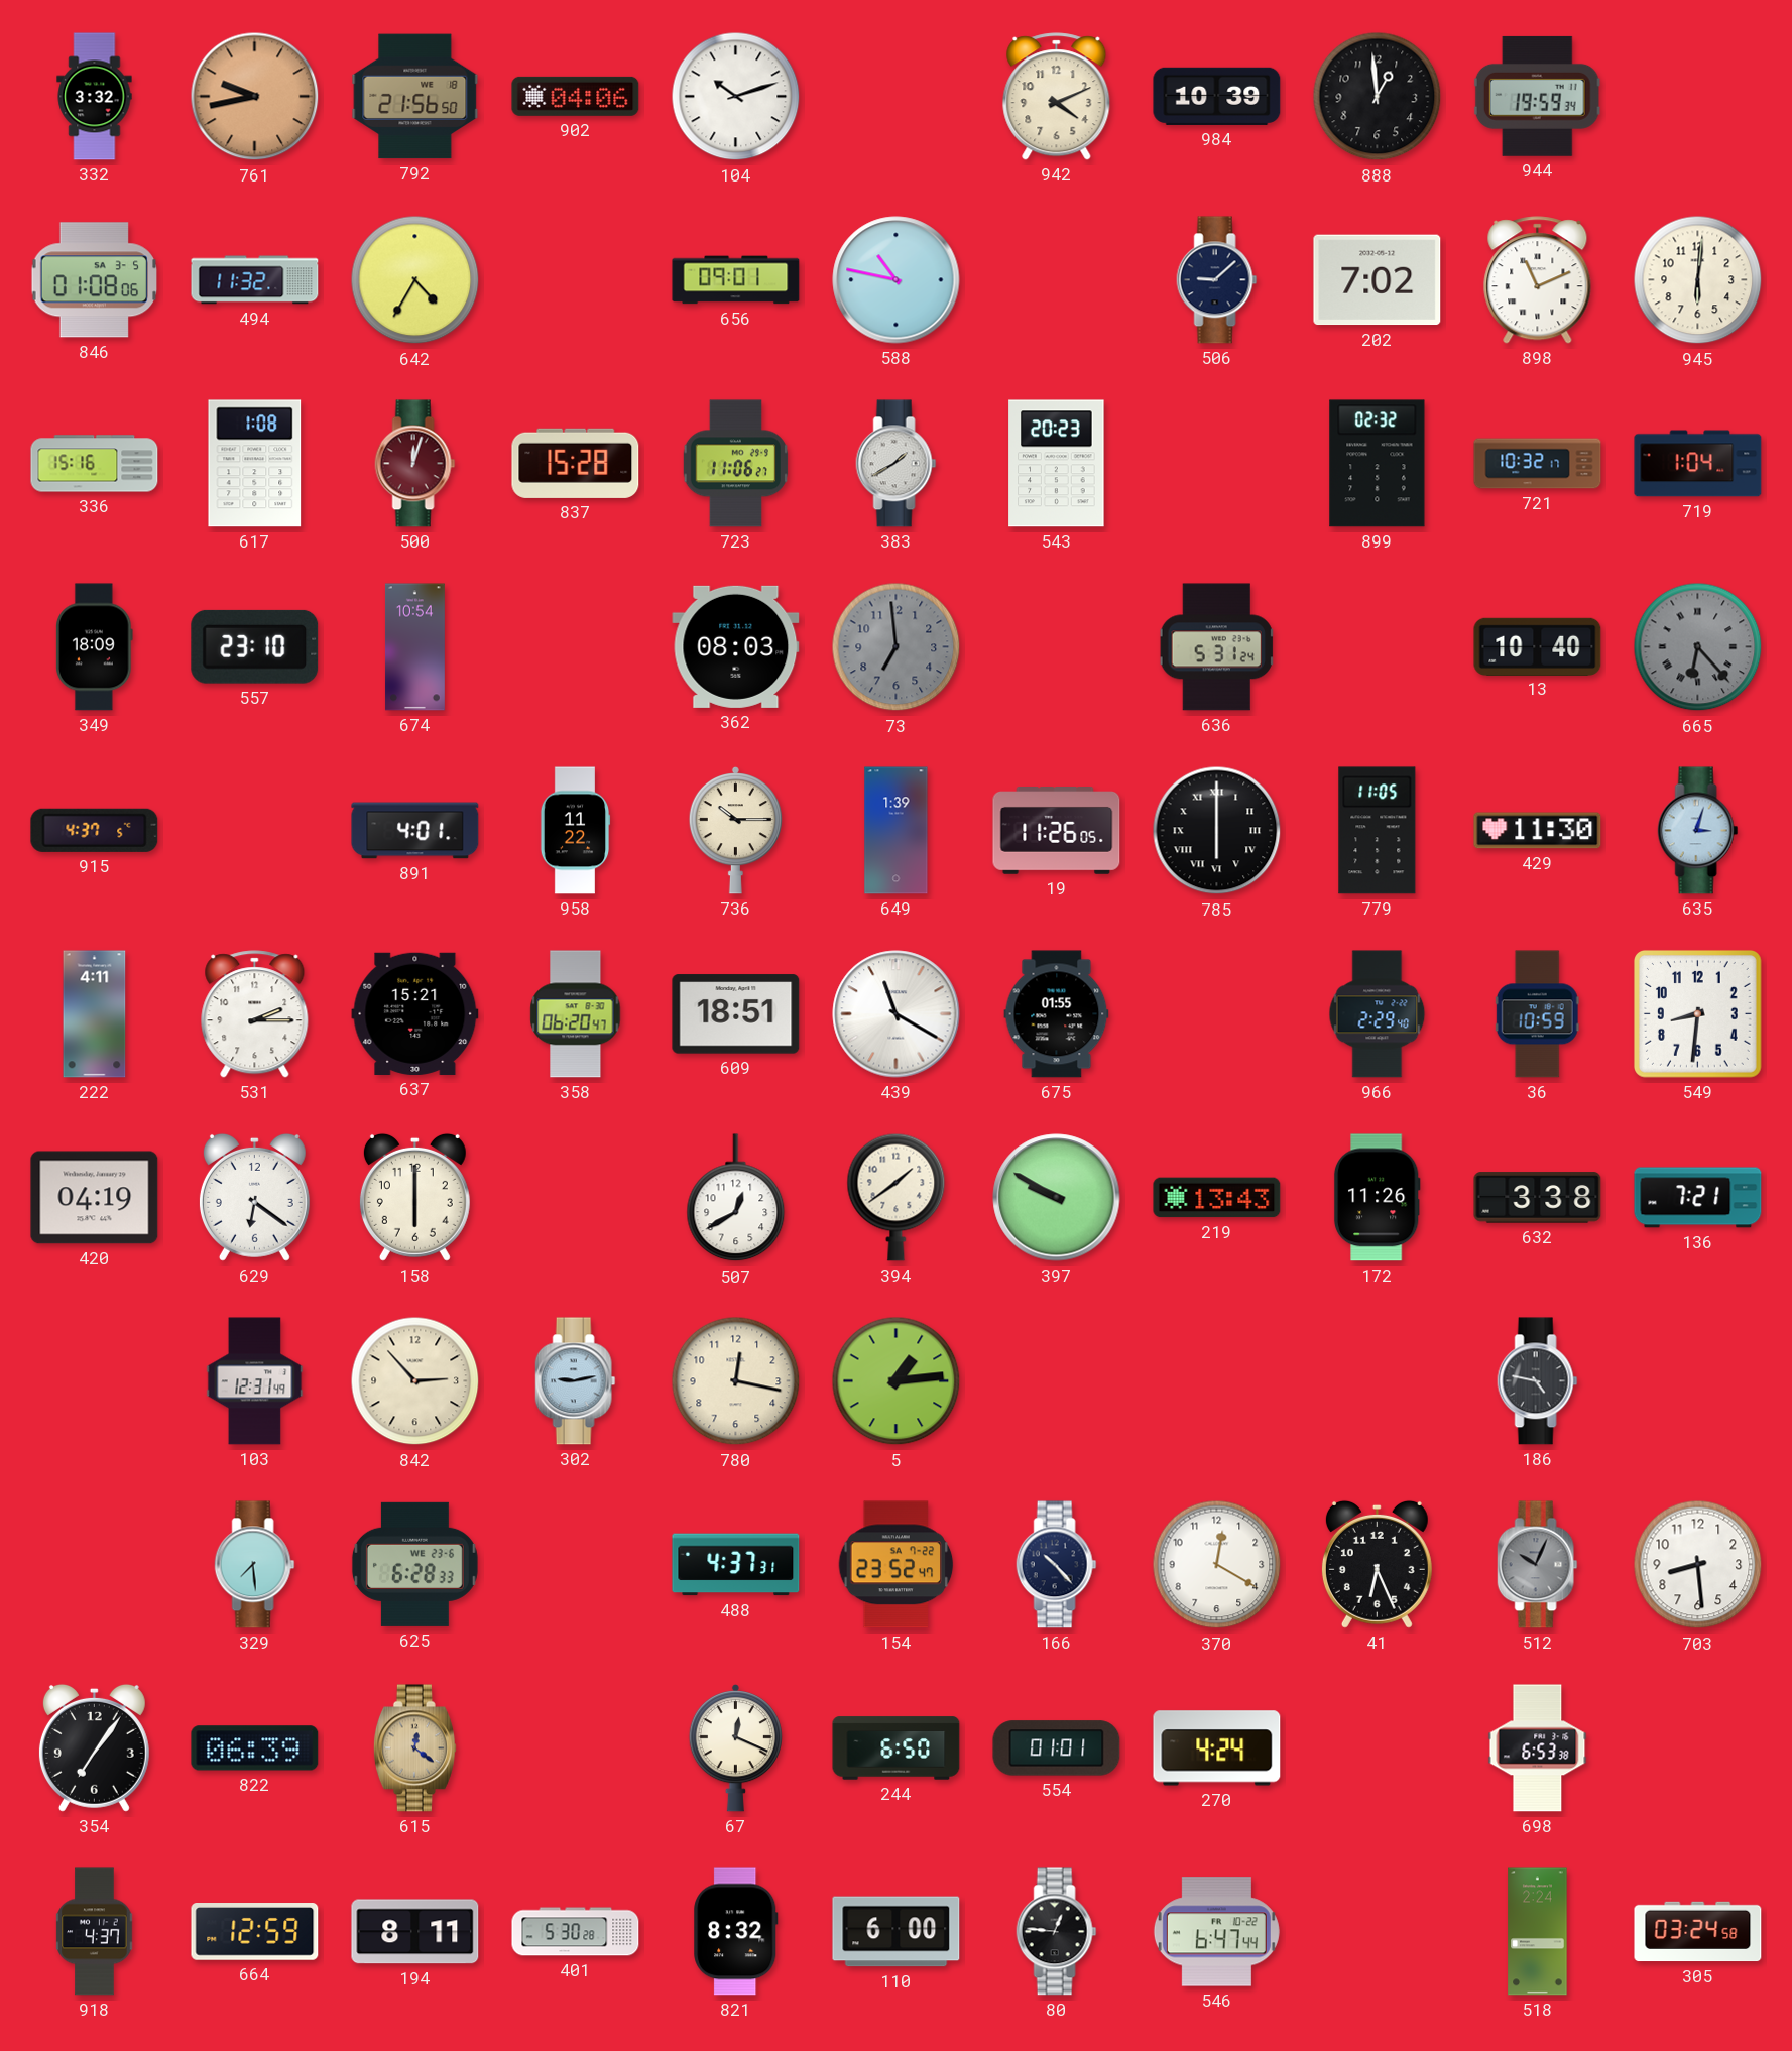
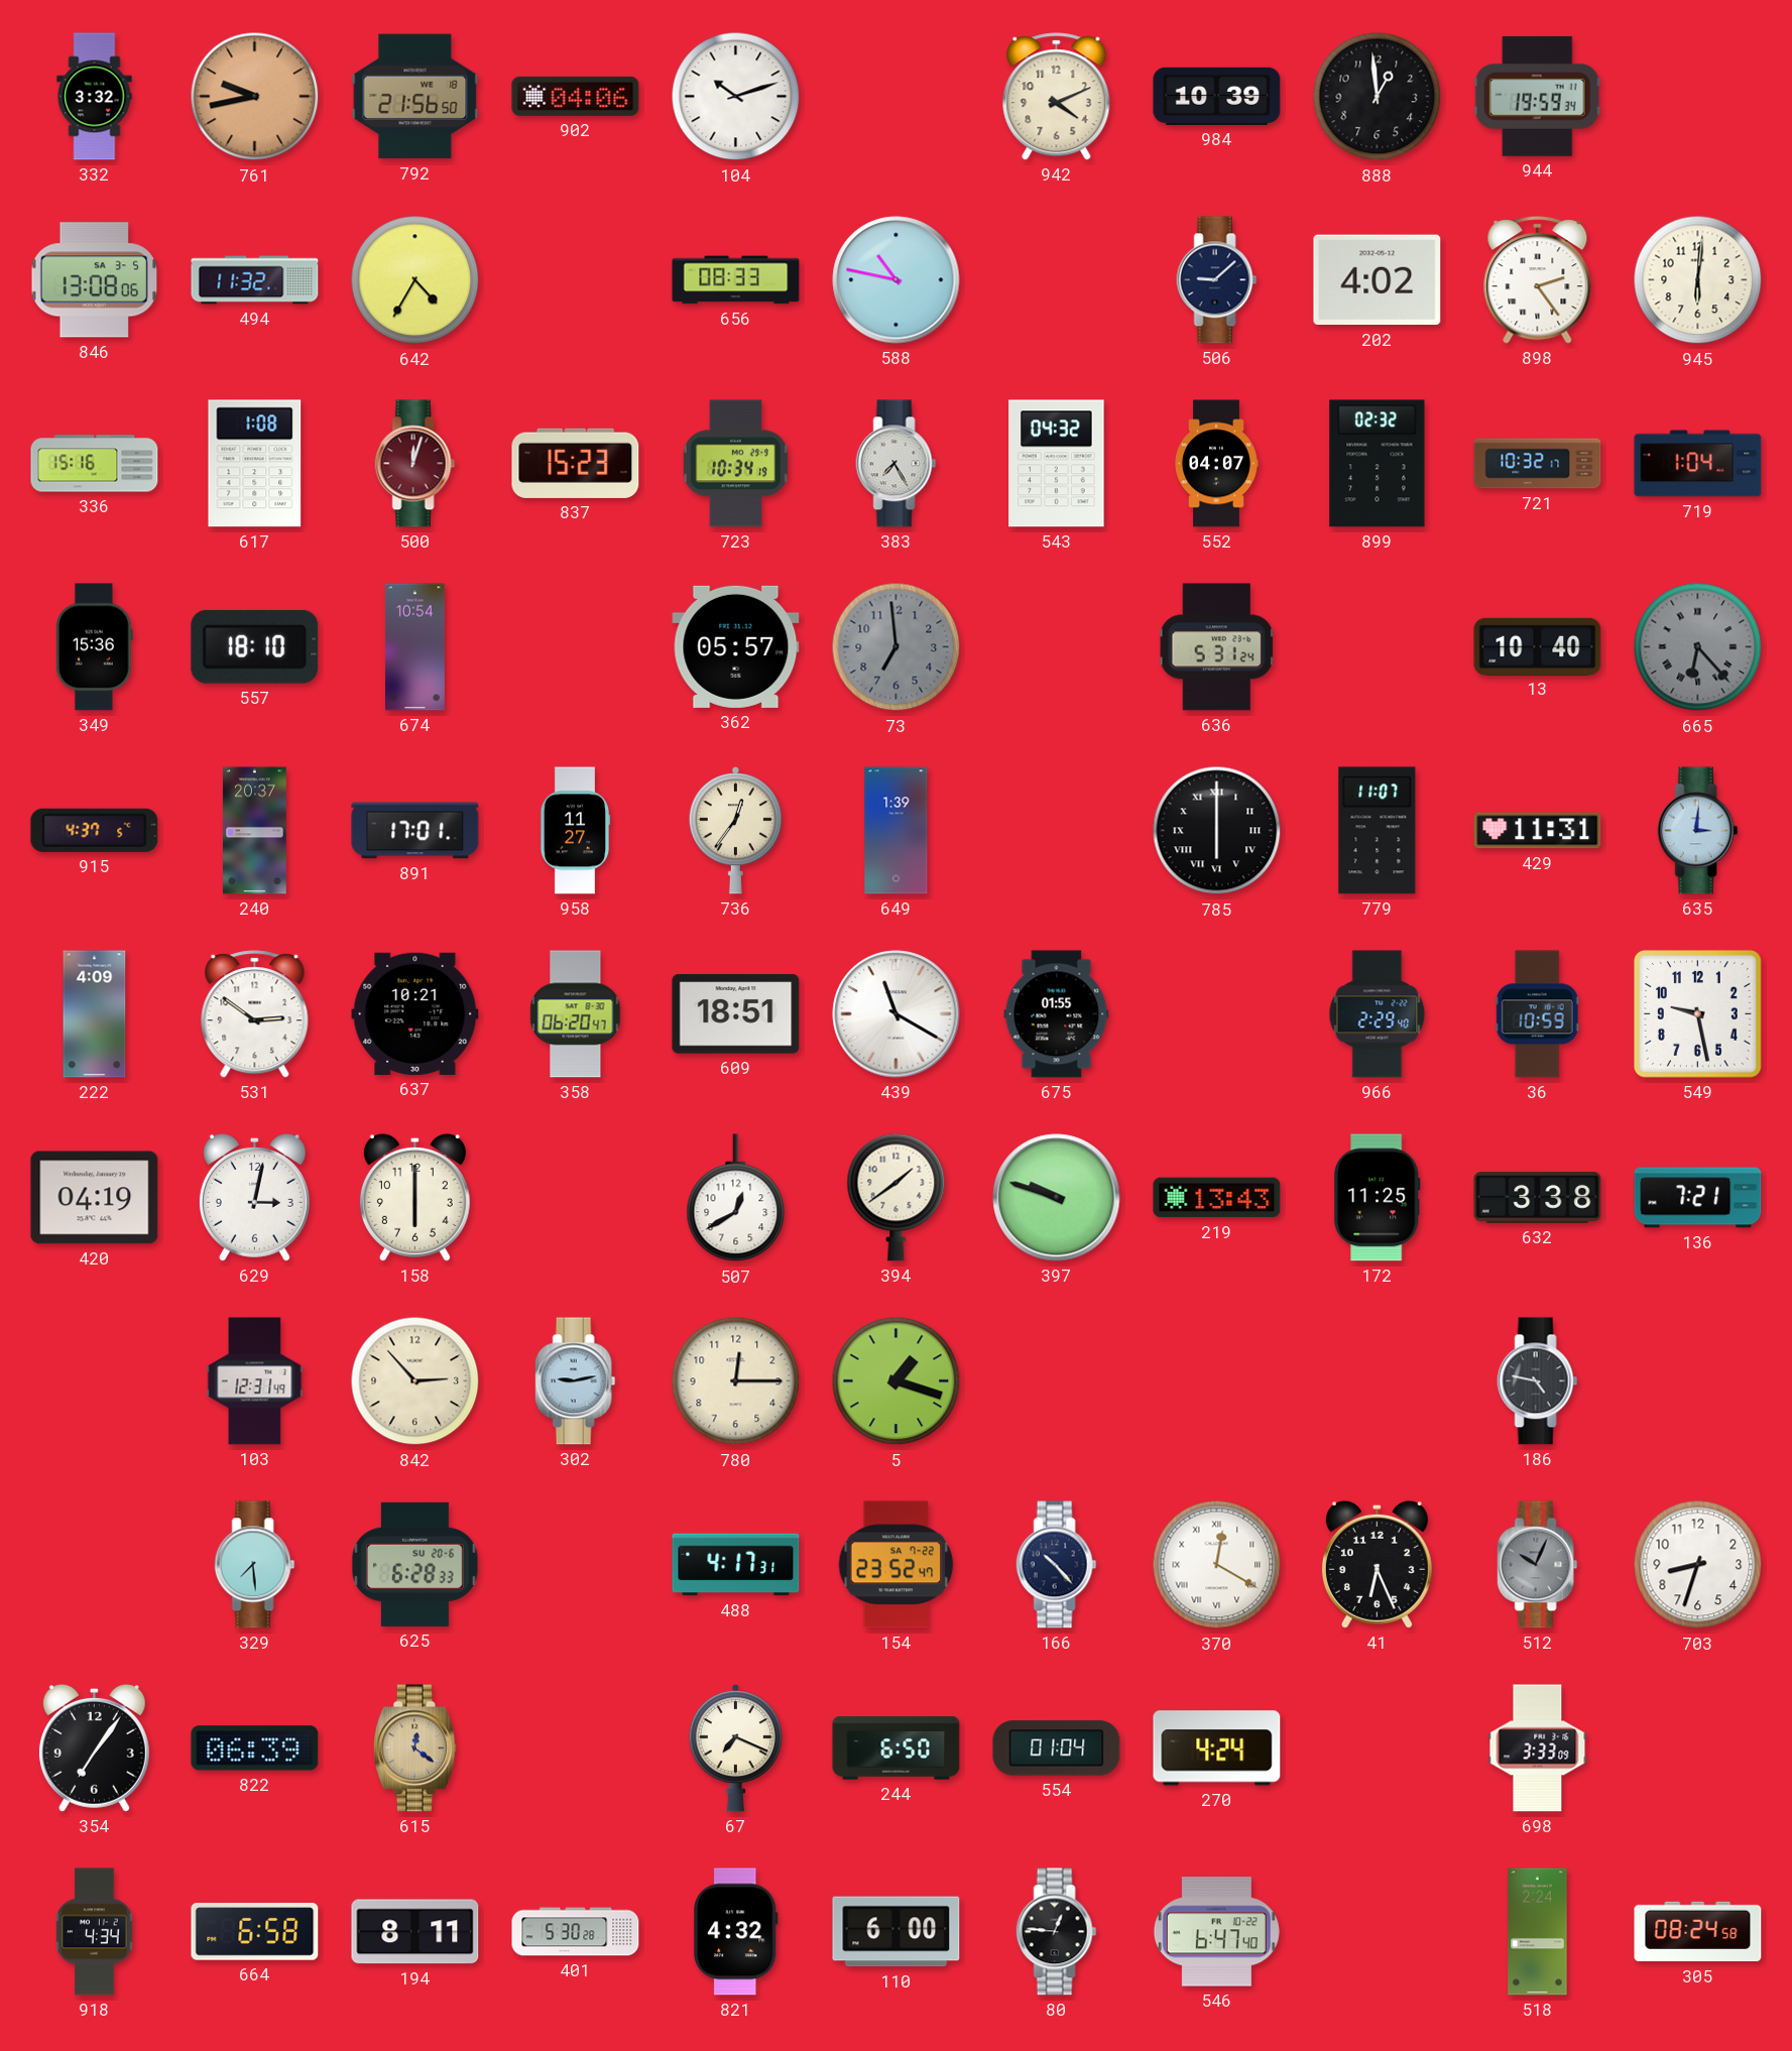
846: 01:08 -> 13:08
656: 09:01 -> 08:33
202: 7:02 -> 4:02
898: 11:11 -> 2:24
837: 15:28 -> 15:23
723: 11:06 -> 10:34
383: 1:40 -> 7:25
543: 20:23 -> 04:32
552: none -> 04:07
349: 18:09 -> 15:36
557: 23:10 -> 18:10
362: 08:03 -> 05:57
240: none -> 20:37
891: 4:01 -> 17:01
958: 11:22 -> 11:27
736: 10:15 -> 12:36
19: 11:26 -> none
779: 11:05 -> 11:07
429: 11:30 -> 11:31
635: 3:03 -> 3:01
222: 4:11 -> 4:09
531: 2:15 -> 2:51
637: 15:21 -> 10:21
549: 8:31 -> 9:28
629: 6:21 -> 3:02
397: 9:50 -> 9:48
172: 11:26 -> 11:25
780: 12:17 -> 12:15
5: 1:14 -> 1:18
625 date: WE 23-6 -> SU 20-6
488: 4:37 -> 4:17
370 numerals: Arabic -> Roman
703: 8:29 -> 8:33
67: 12:19 -> 7:19
554: 01:01 -> 01:04
698: 6:53 -> 3:33
918: 4:37 -> 4:34
664: 12:59 -> 6:58
821: 8:32 -> 4:32
546: 6:47:44 -> 6:47:40
305: 03:24 -> 08:24
